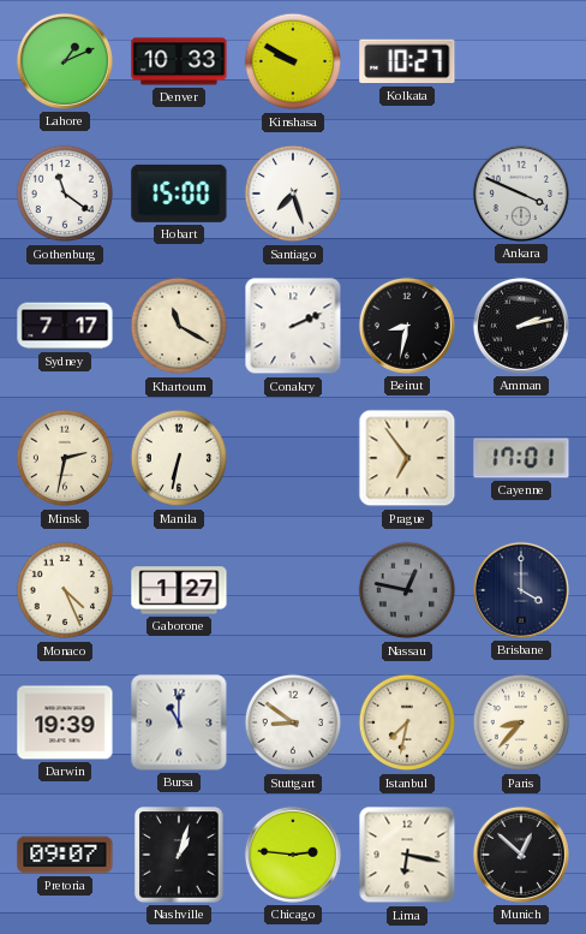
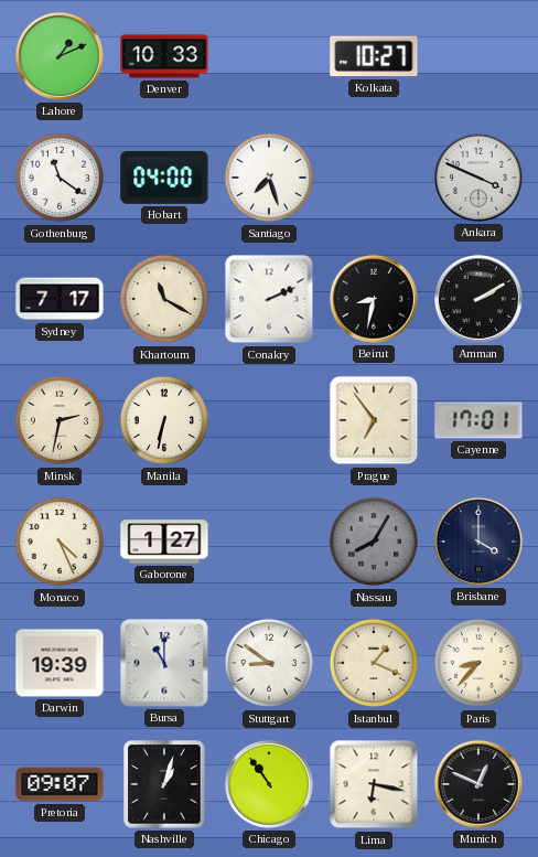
Kinshasa: 9:50 -> none
Hobart: 15:00 -> 04:00
Amman: 2:13 -> 2:10
Nassau: 12:47 -> 8:05
Istanbul: 7:32 -> 1:19
Chicago: 2:46 -> 10:54
Munich: 12:52 -> 12:49
